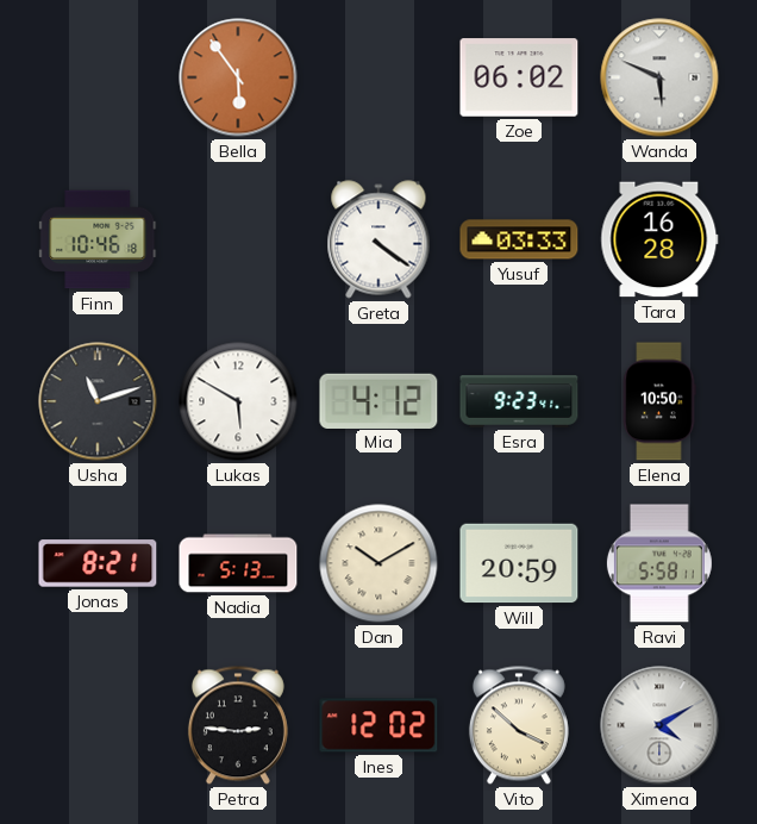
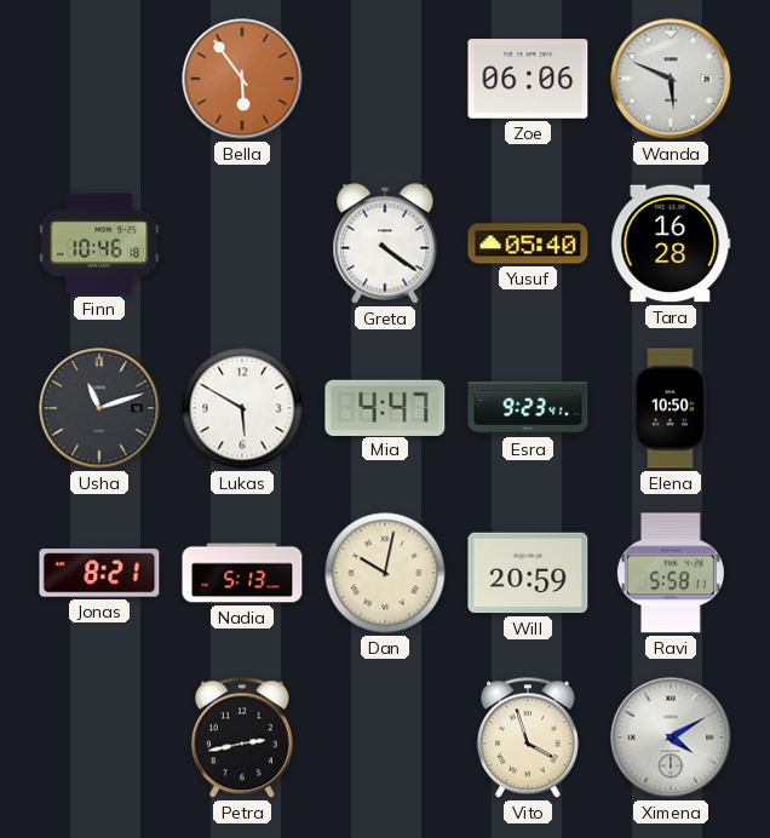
Zoe: 06:02 -> 06:06
Yusuf: 03:33 -> 05:40
Mia: 4:12 -> 4:47
Dan: 10:10 -> 10:02
Petra: 2:46 -> 2:43
Ines: 12:02 -> none
Vito: 3:52 -> 3:57
